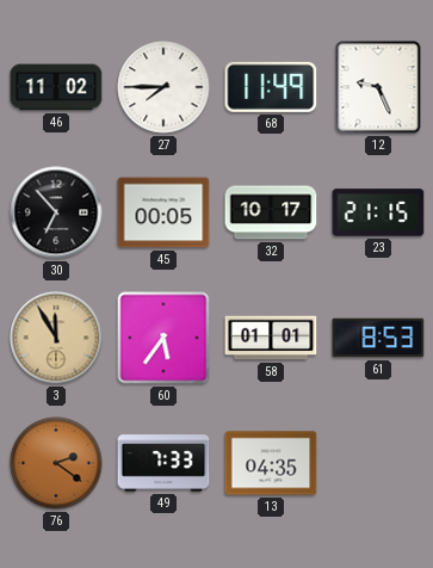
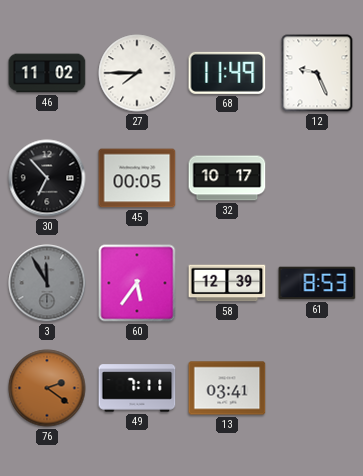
23: 21:15 -> none
3 dial: champagne -> grey
58: 01:01 -> 12:39
49: 7:33 -> 7:11
13: 04:35 -> 03:41
